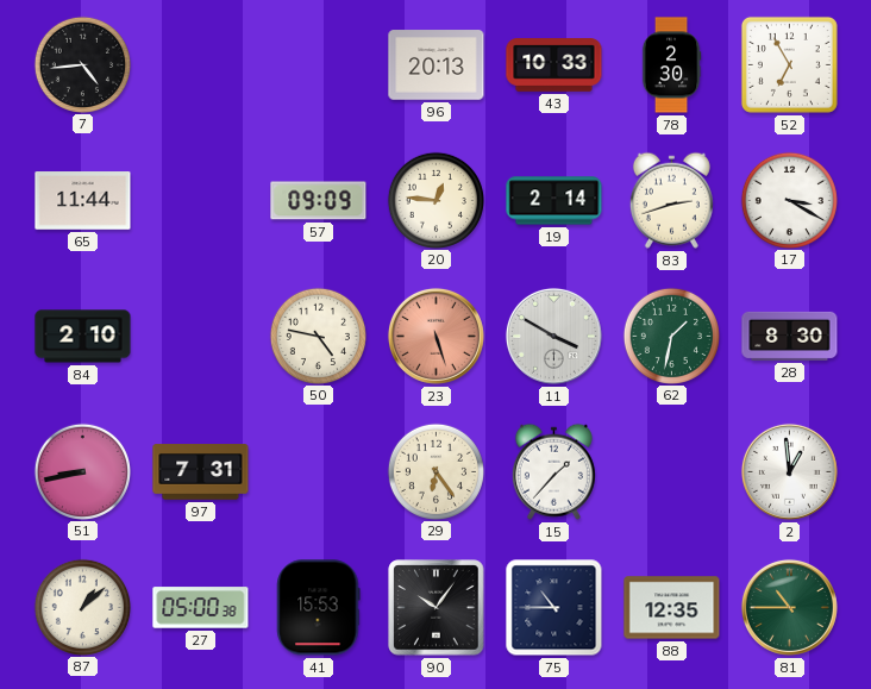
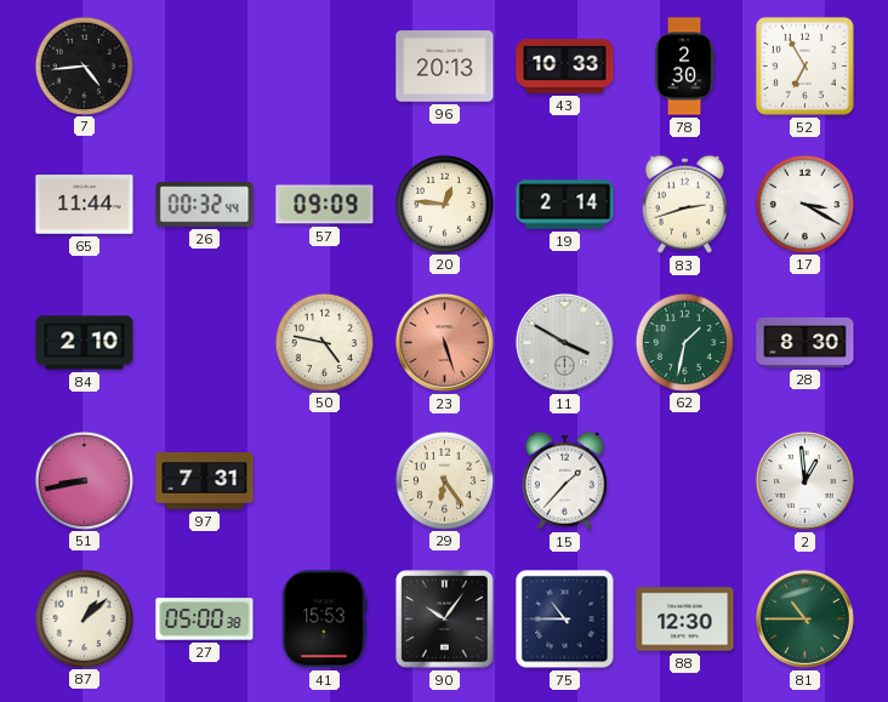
26: none -> 00:32
88: 12:35 -> 12:30
